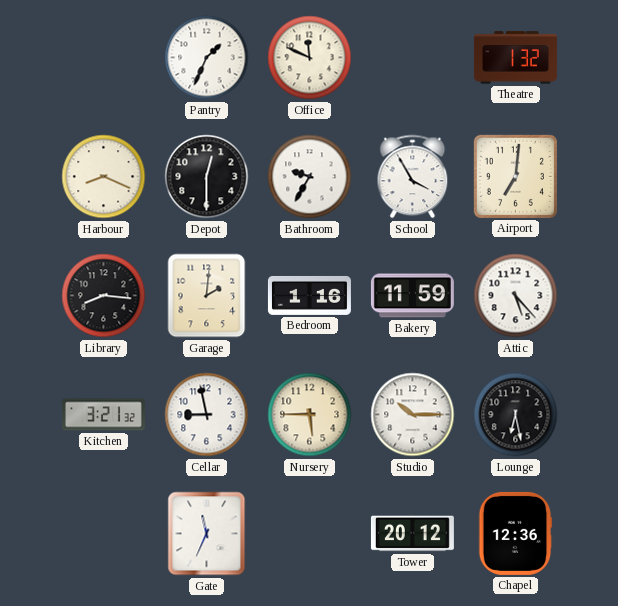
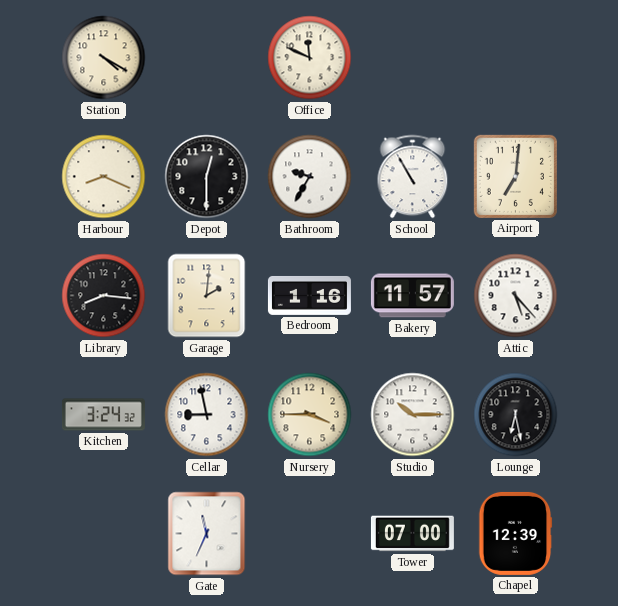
Station: none -> 4:20
Pantry: 1:34 -> none
Theatre: 1:32 -> none
School: 3:55 -> 10:55
Bakery: 11:59 -> 11:57
Kitchen: 3:21 -> 3:24
Nursery: 5:45 -> 3:45
Tower: 20:12 -> 07:00
Chapel: 12:36 -> 12:39
